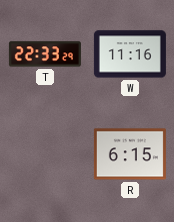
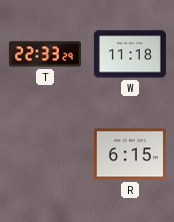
W: 11:16 -> 11:18
